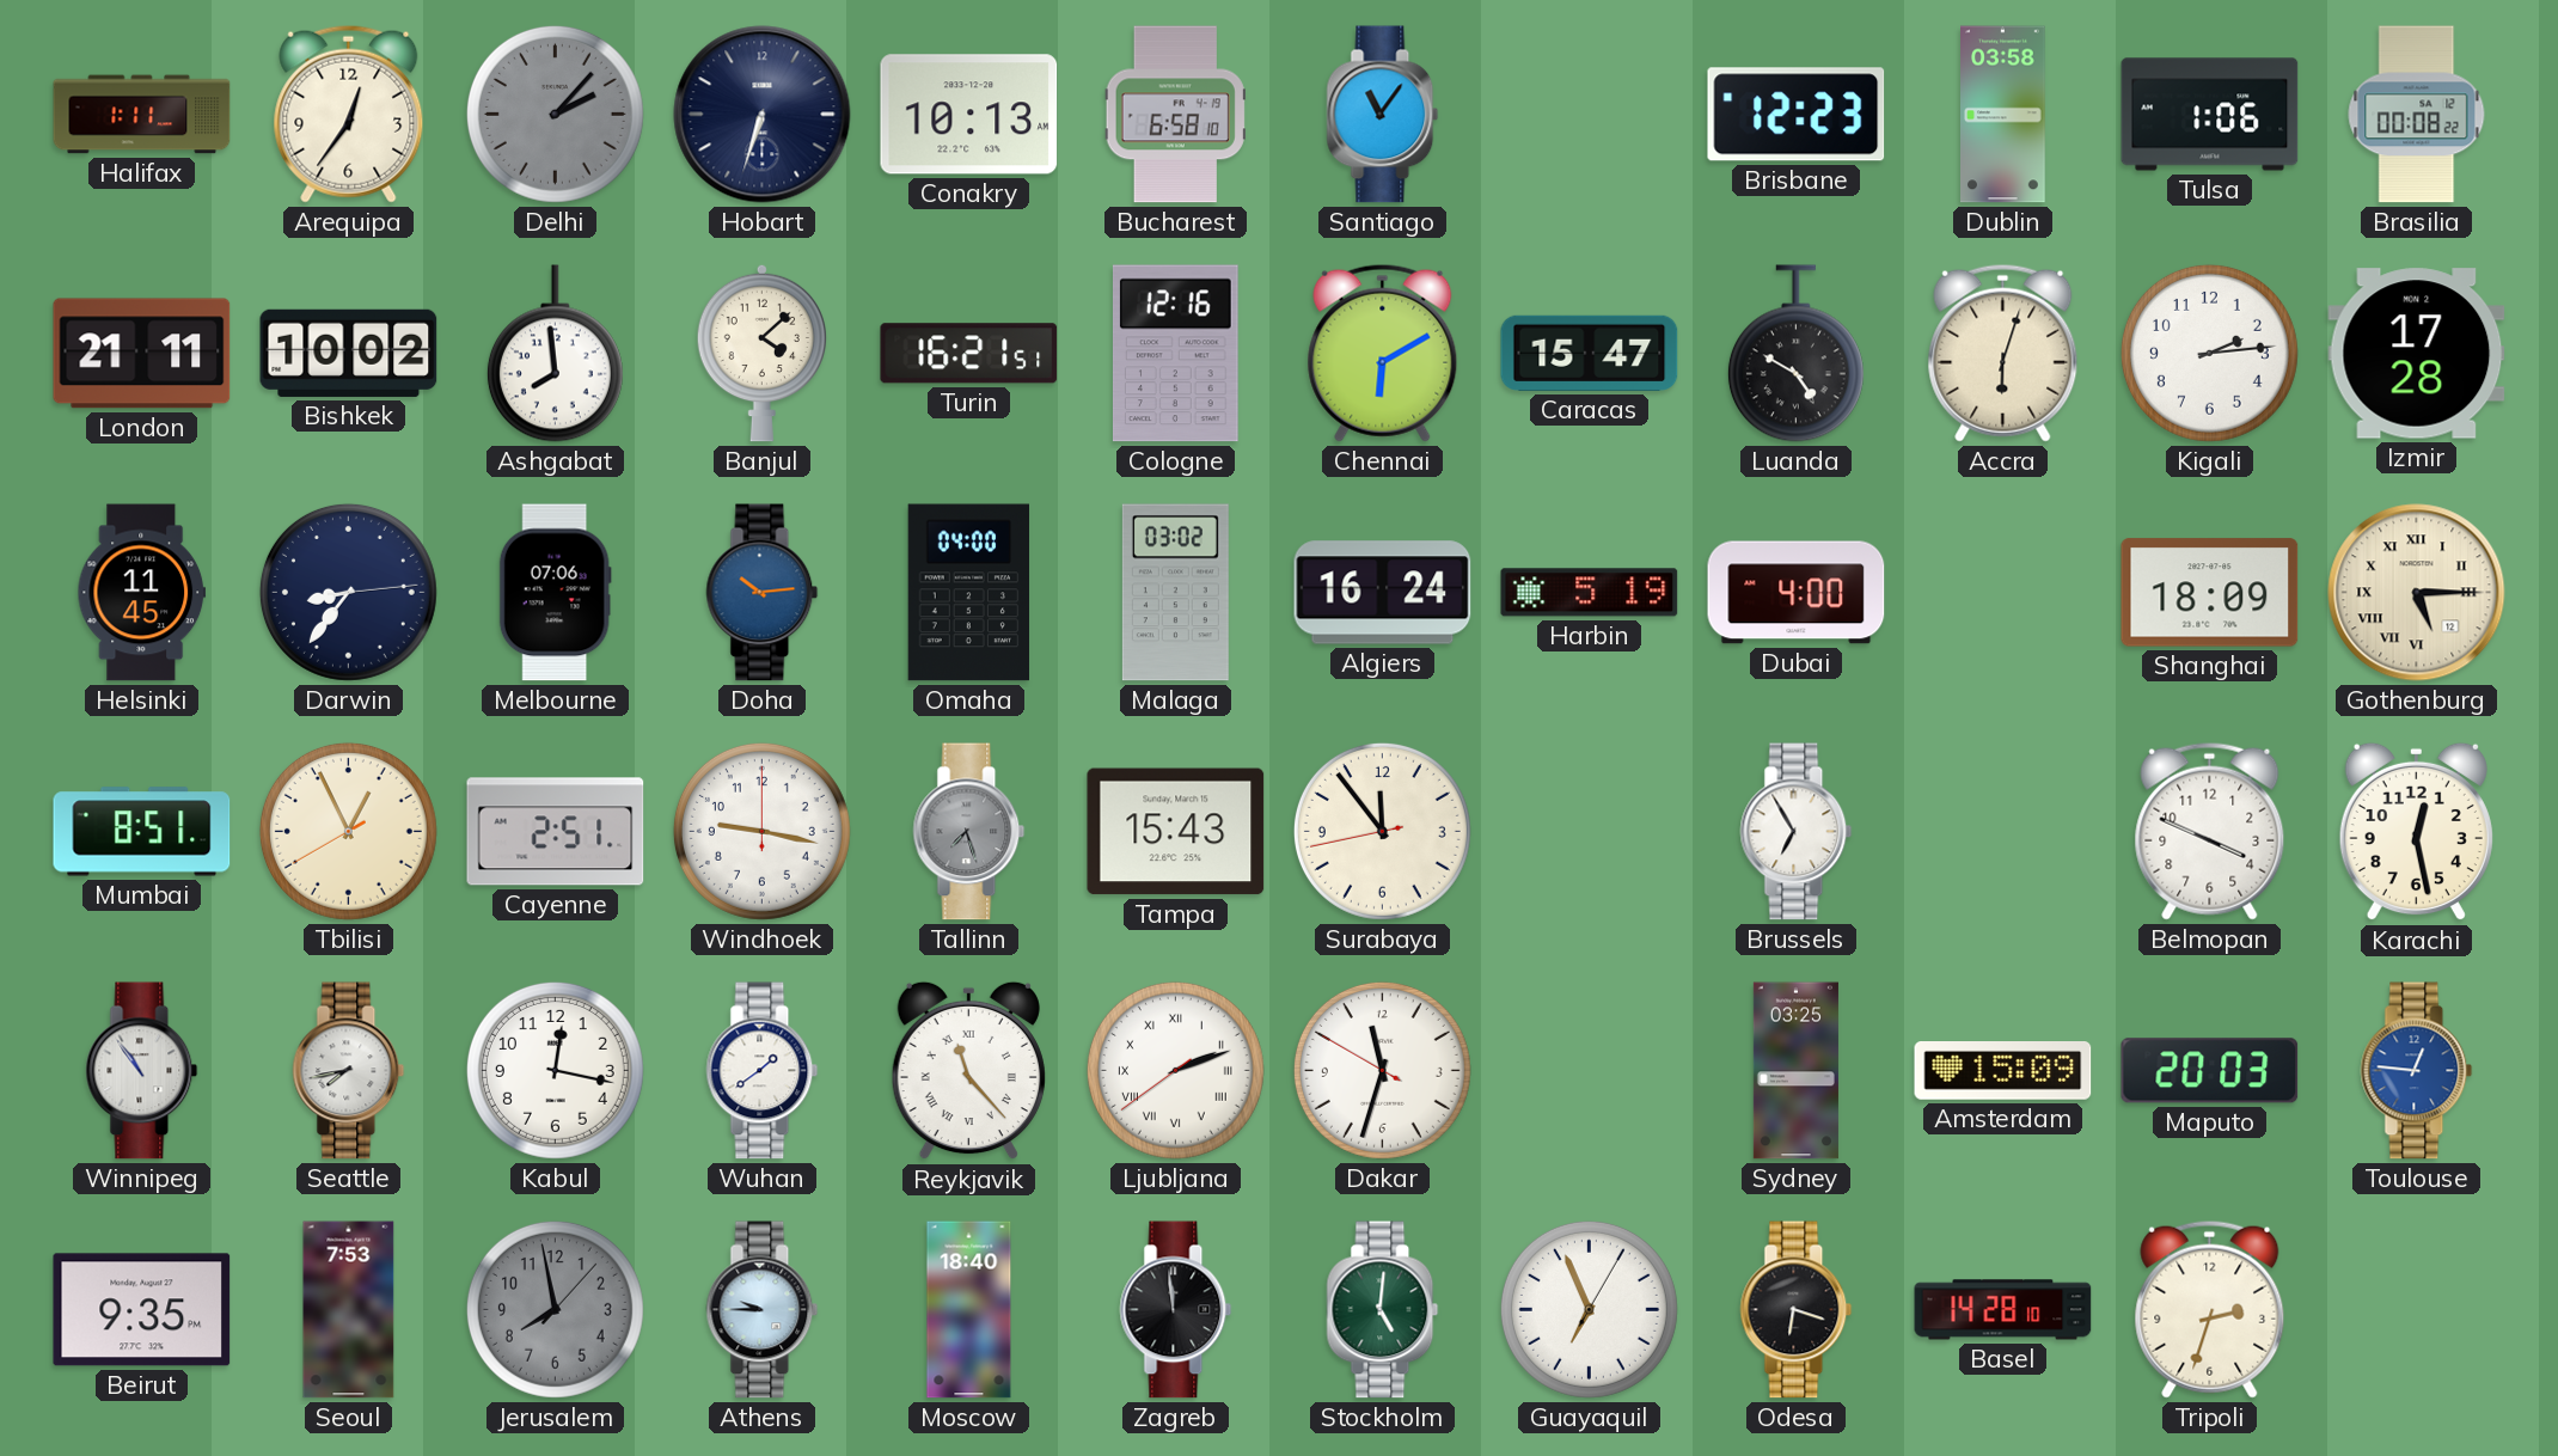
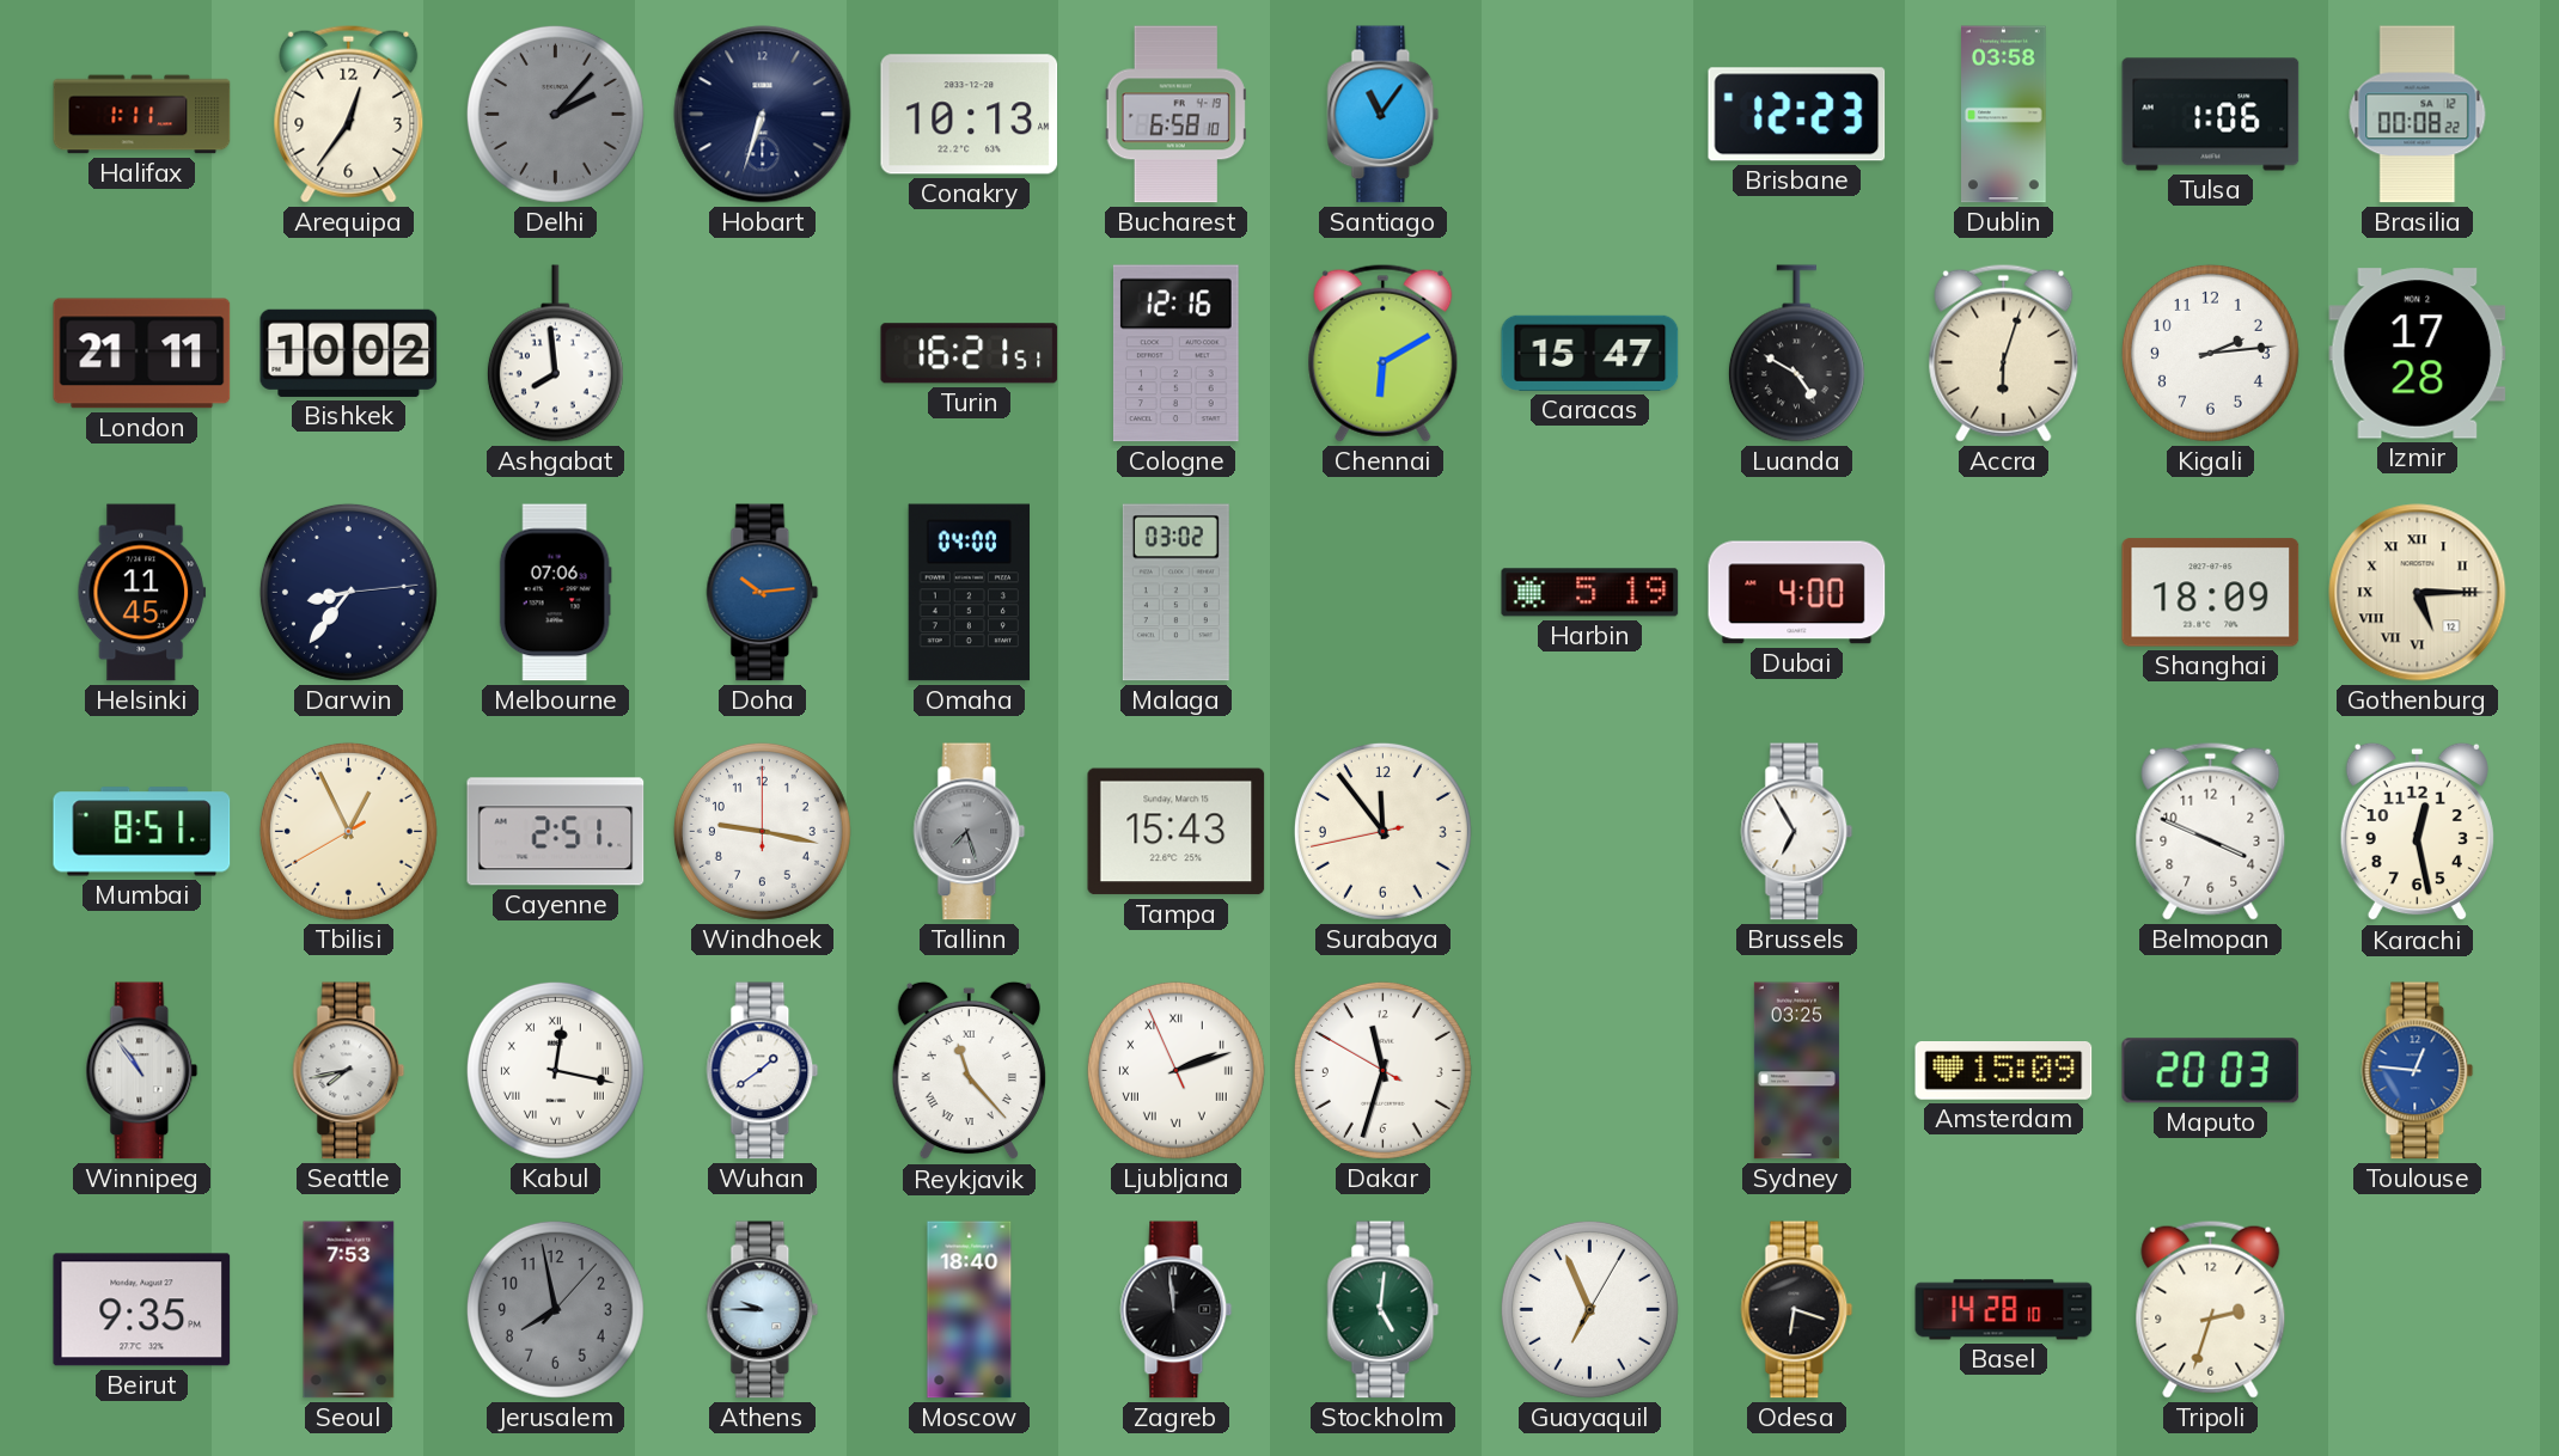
Banjul: 4:08 -> none
Algiers: 16:24 -> none
Kabul numerals: Arabic -> Roman
Ljubljana: 2:11:39 -> 2:11:56
